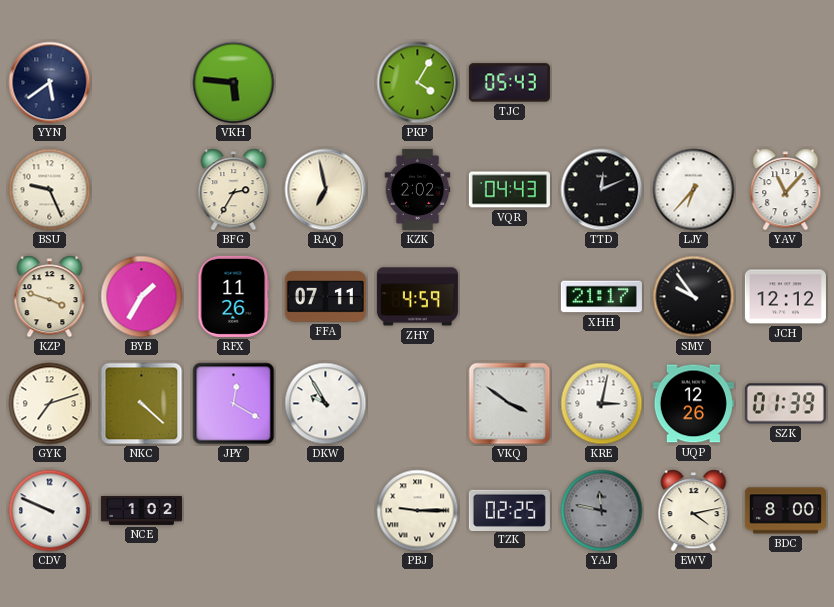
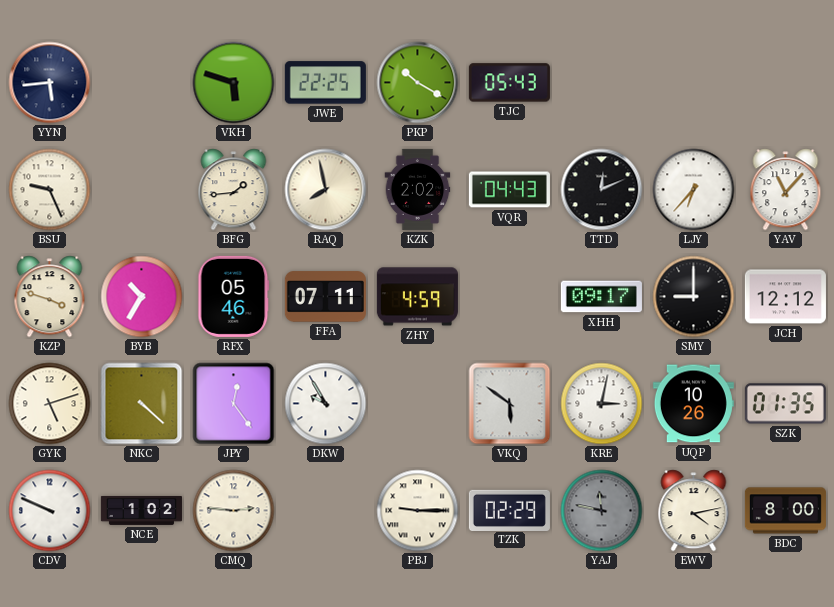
YYN: 5:39 -> 5:44
VKH: 5:46 -> 5:48
JWE: none -> 22:25
PKP: 4:05 -> 10:20
BFG: 2:35 -> 1:44
RAQ: 6:58 -> 7:58
BYB: 1:35 -> 10:35
RFX: 11:26 -> 05:46
XHH: 21:17 -> 09:17
SMY: 9:54 -> 9:00
GYK: 7:12 -> 5:12
JPY: 12:20 -> 12:24
VKQ: 3:51 -> 5:51
UQP: 12:26 -> 10:26
SZK: 01:39 -> 01:35
CMQ: none -> 2:46
TZK: 02:25 -> 02:29
